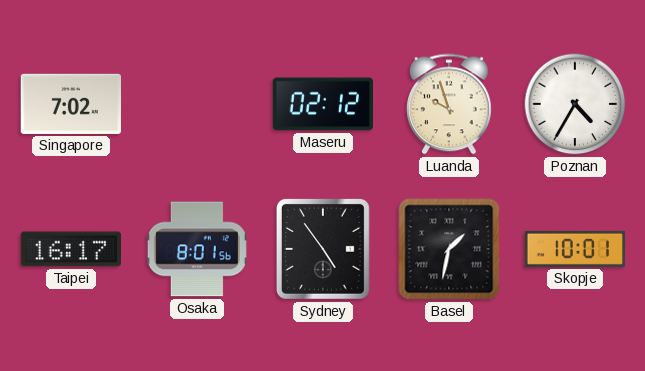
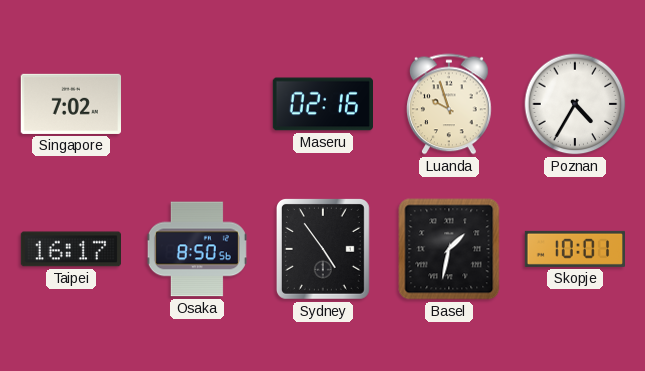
Maseru: 02:12 -> 02:16
Osaka: 8:01 -> 8:50
